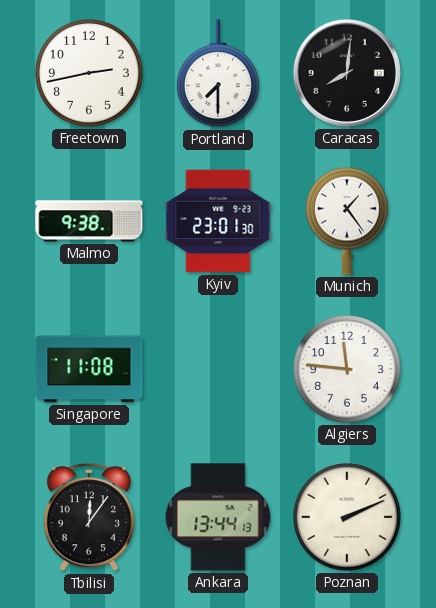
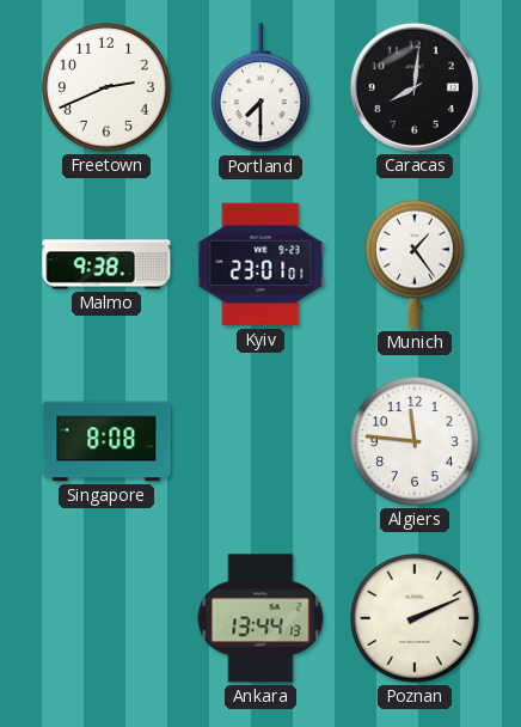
Freetown: 2:43 -> 2:41
Kyiv: 23:01:30 -> 23:01:01
Singapore: 11:08 -> 8:08
Tbilisi: 12:06 -> none
